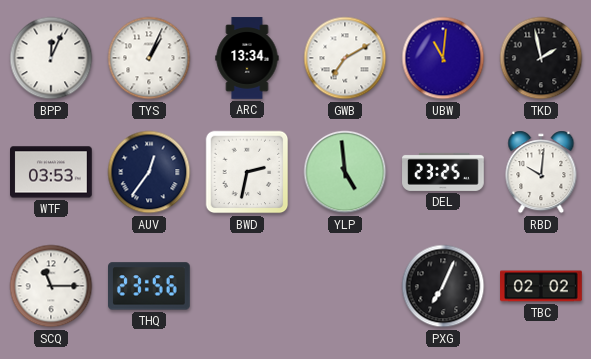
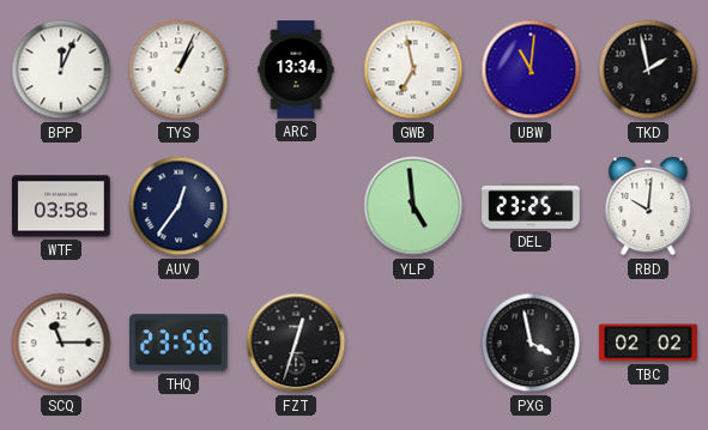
GWB: 7:10 -> 6:58
WTF: 03:53 -> 03:58
BWD: 2:32 -> none
FZT: none -> 12:33
PXG: 7:04 -> 3:58
